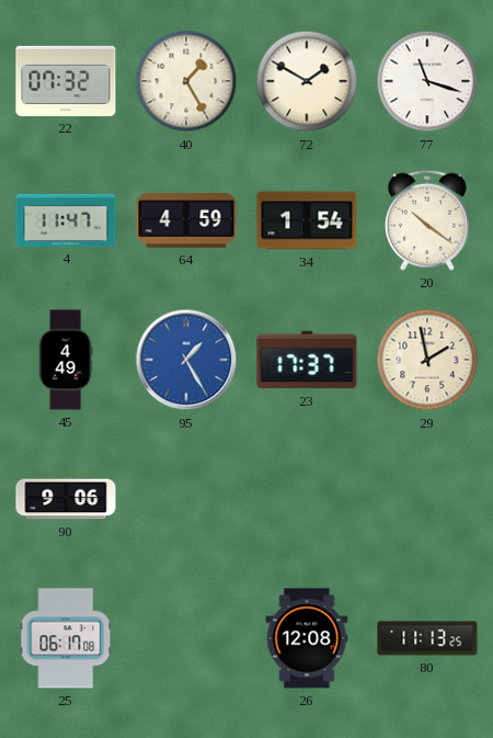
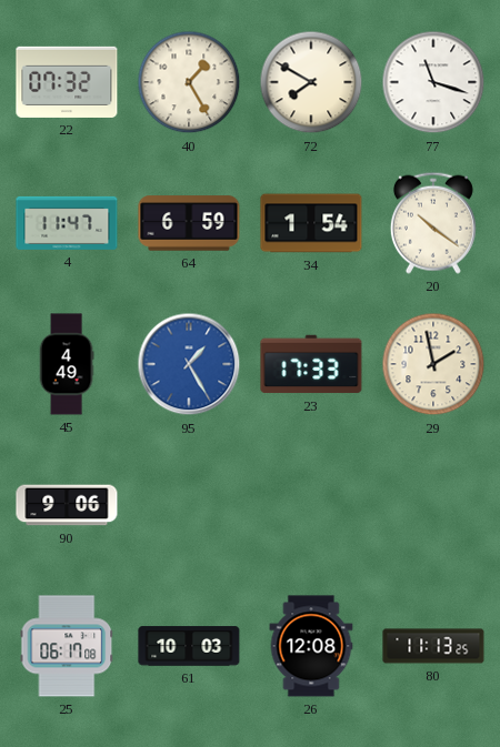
72: 1:50 -> 7:50
64: 4:59 -> 6:59
23: 17:37 -> 17:33
61: none -> 10:03
